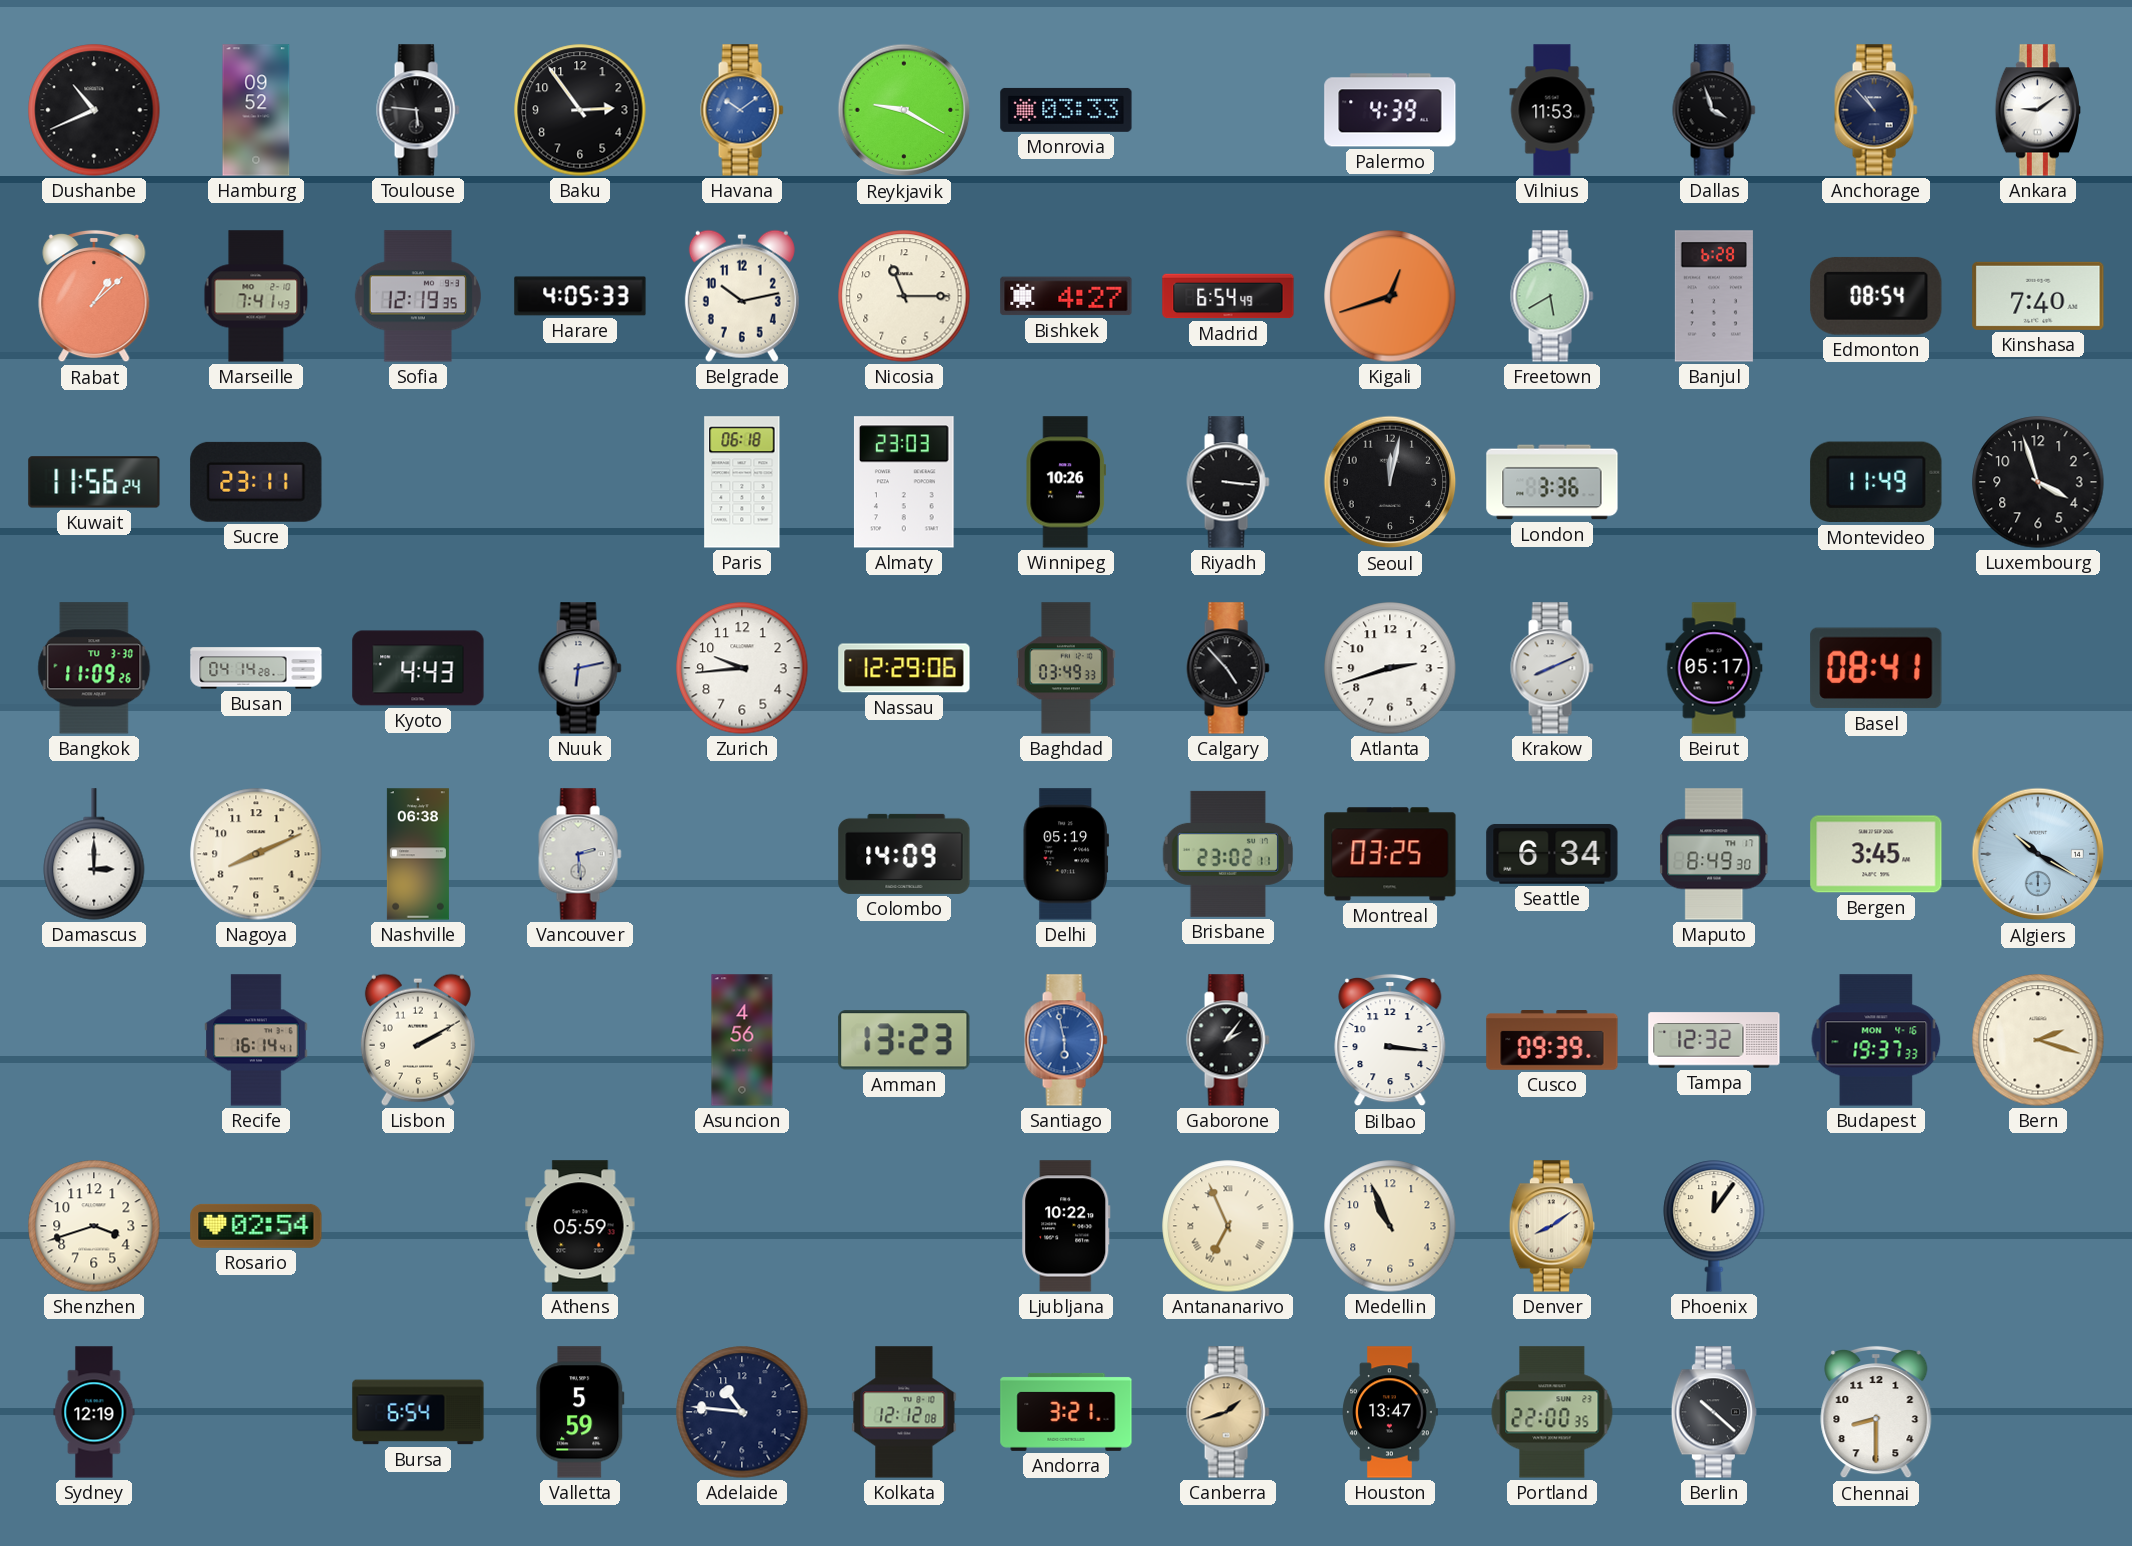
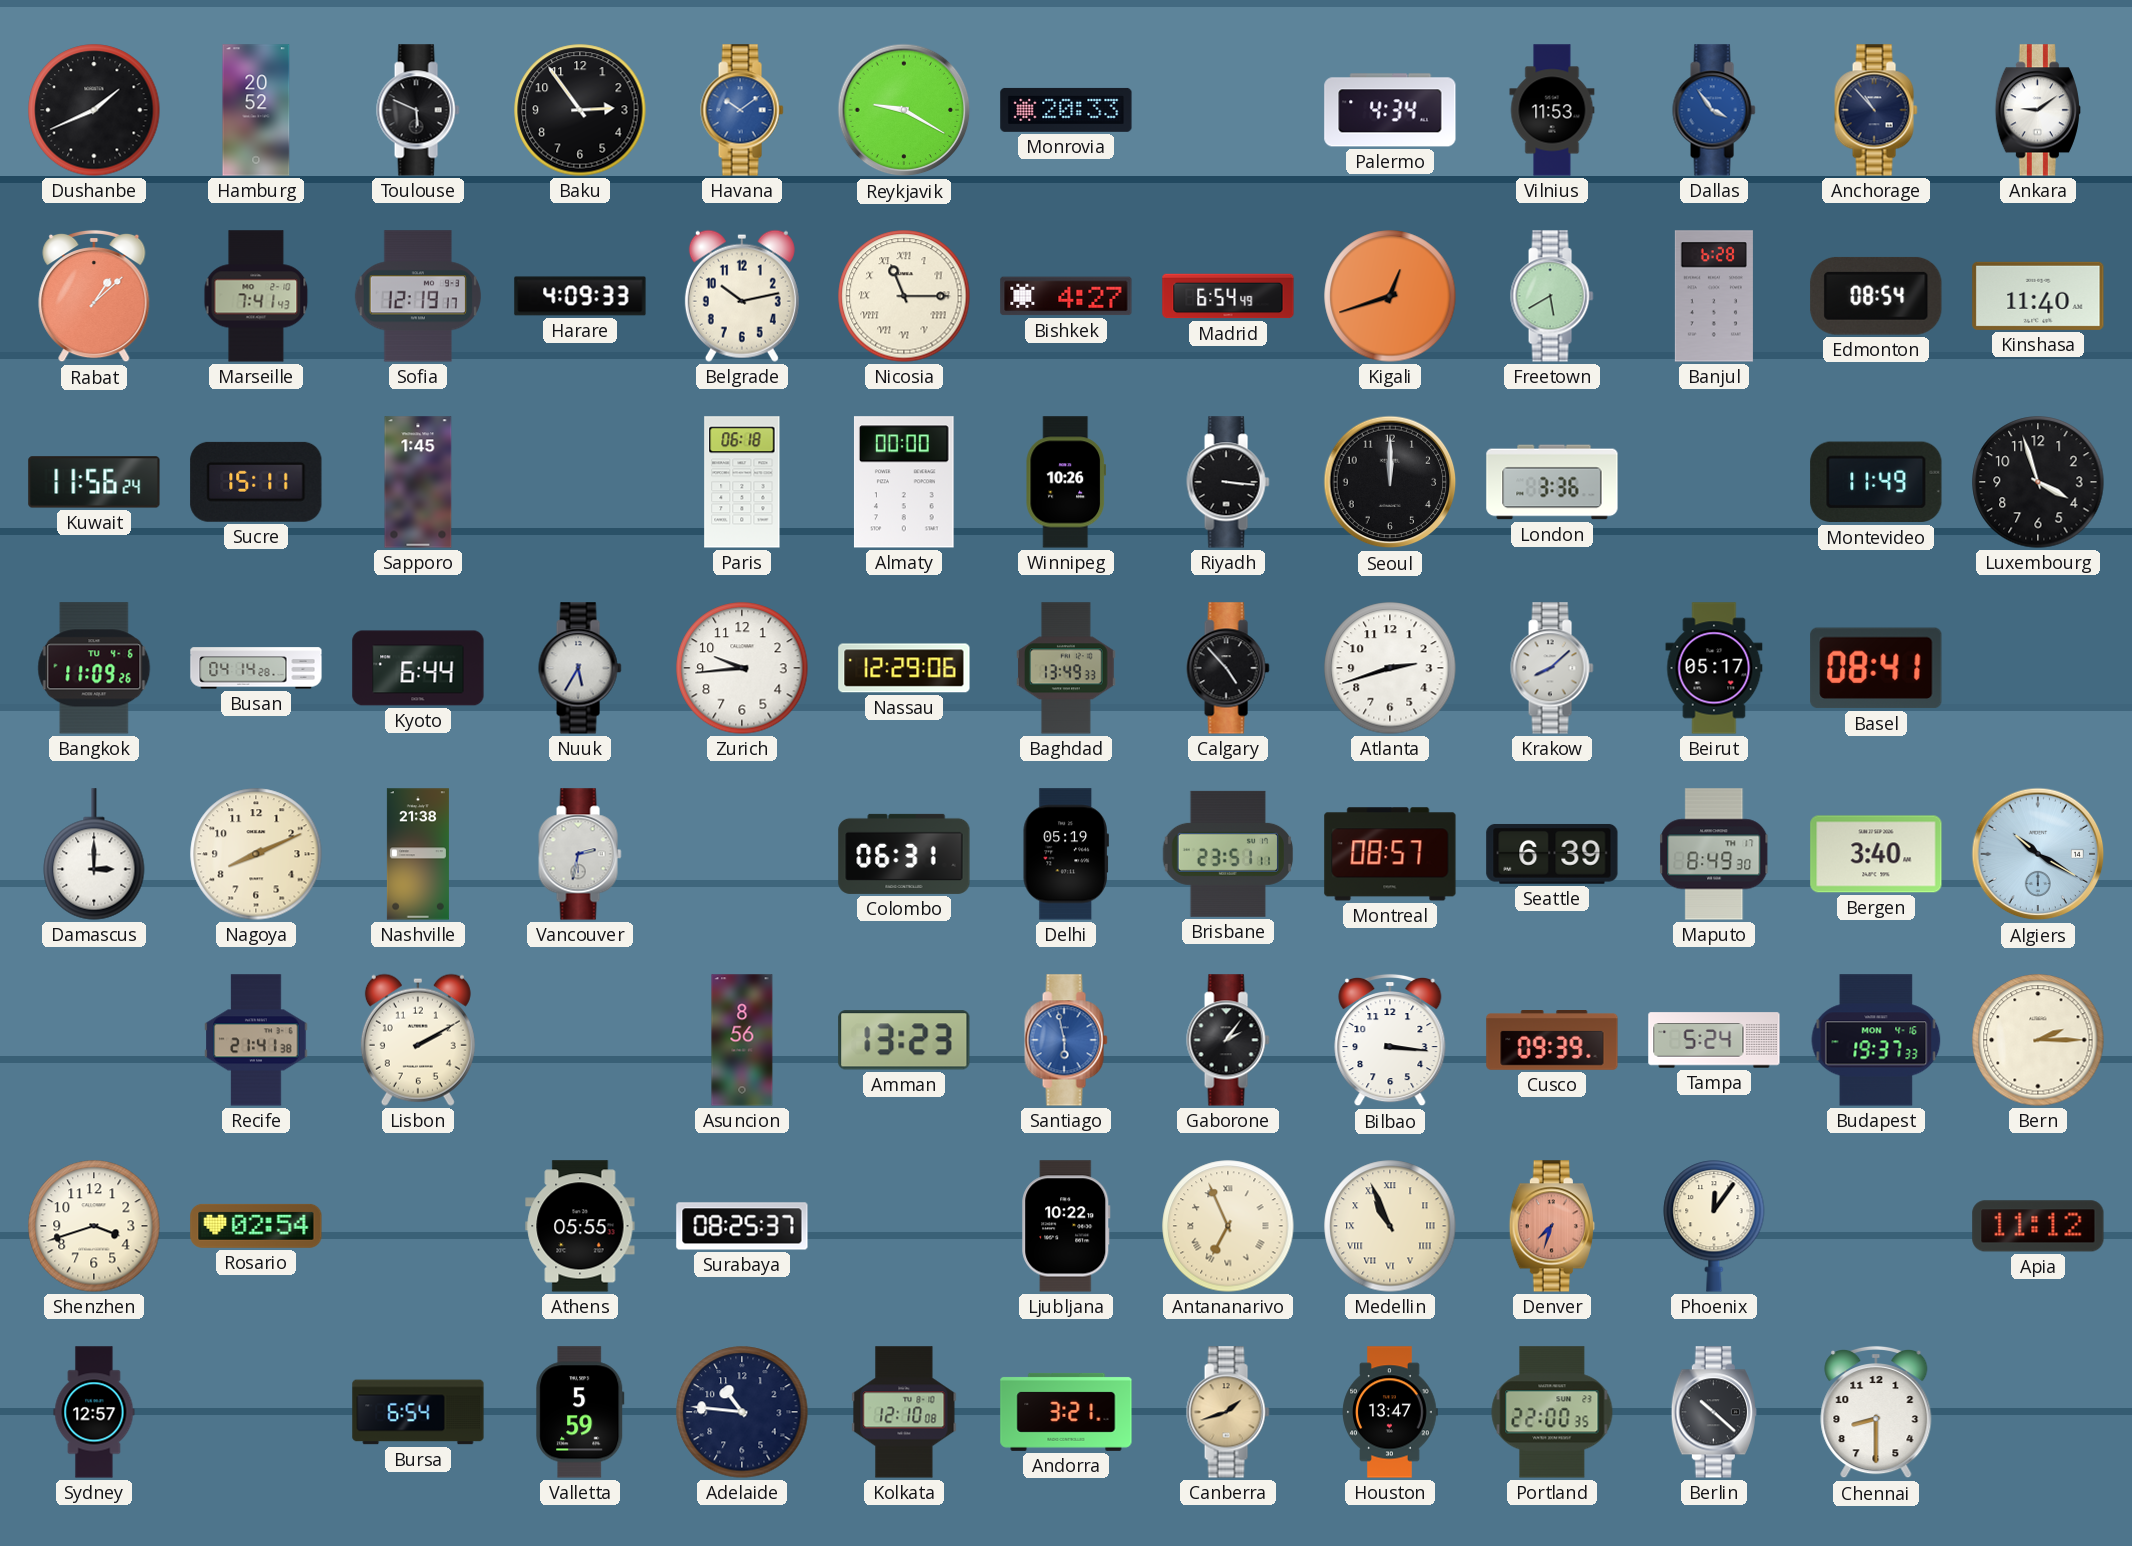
Dushanbe: 10:41 -> 1:41
Hamburg: 09:52 -> 20:52
Toulouse: 5:46 -> 5:49
Monrovia: 03:33 -> 20:33
Palermo: 4:39 -> 4:34
Dallas: 3:57 -> 3:54
Dallas dial: black -> blue
Sofia: 12:19:35 -> 12:19:17
Harare: 4:05 -> 4:09
Nicosia numerals: Arabic -> Roman
Kinshasa: 7:40 -> 11:40
Sucre: 23:11 -> 15:11
Sapporo: none -> 1:45
Almaty: 23:03 -> 00:00
Seoul: 12:02 -> 12:00
Bangkok date: TU 3-30 -> TU 4-6
Kyoto: 4:43 -> 6:44
Nuuk: 6:13 -> 5:35
Baghdad: 03:49 -> 13:49
Krakow: 8:11 -> 8:08
Nashville: 06:38 -> 21:38
Vancouver: 2:29 -> 2:32
Colombo: 14:09 -> 06:31
Brisbane: 23:02 -> 23:51
Montreal: 03:25 -> 08:57
Seattle: 6:34 -> 6:39
Bergen: 3:45 -> 3:40
Recife: 16:14 -> 21:41
Asuncion: 4:56 -> 8:56
Tampa: 12:32 -> 5:24
Bern: 2:18 -> 2:15
Athens: 05:59 -> 05:55
Surabaya: none -> 08:25
Medellin numerals: Arabic -> Roman
Denver: 8:09 -> 7:33
Denver dial: cream -> salmon
Apia: none -> 11:12
Sydney: 12:19 -> 12:57
Kolkata: 12:12 -> 12:10
